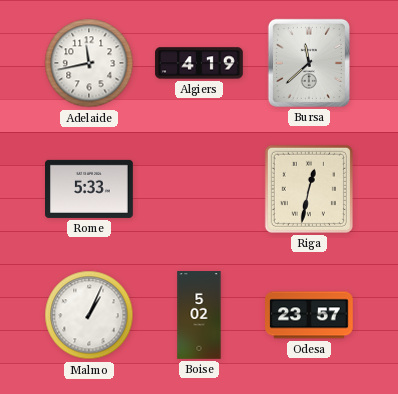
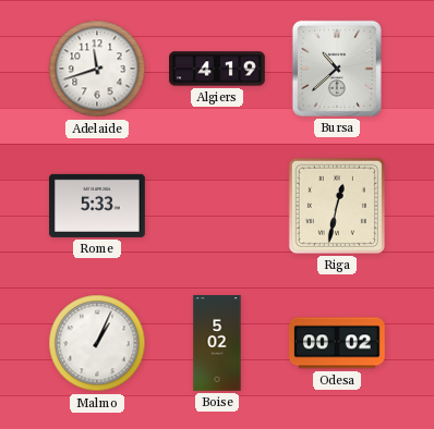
Adelaide: 11:43 -> 11:42
Bursa: 11:38 -> 10:38
Odesa: 23:57 -> 00:02
